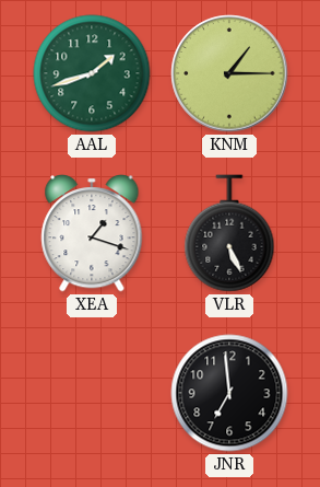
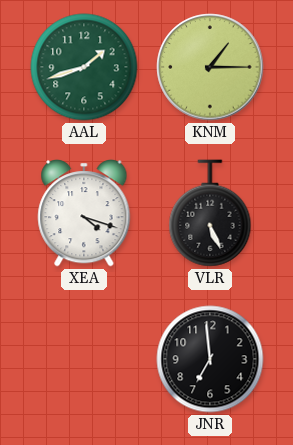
XEA: 1:18 -> 4:18
